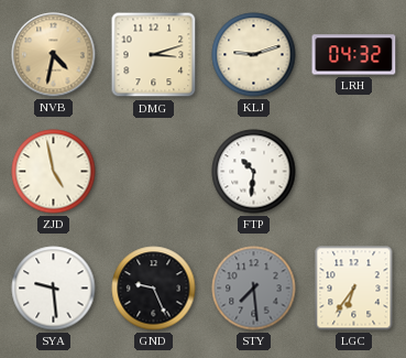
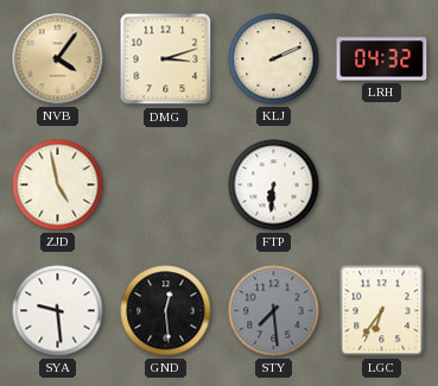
NVB: 4:32 -> 4:06
KLJ: 9:12 -> 2:11
FTP: 10:31 -> 6:31
GND: 9:26 -> 12:29
